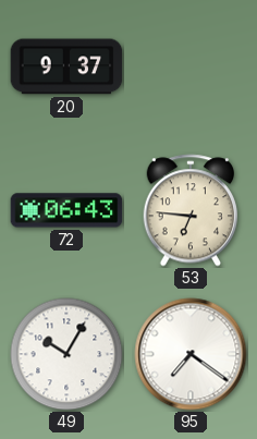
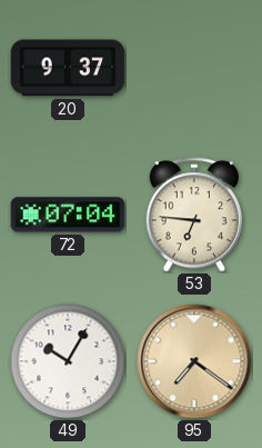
72: 06:43 -> 07:04
95 dial: white -> champagne
